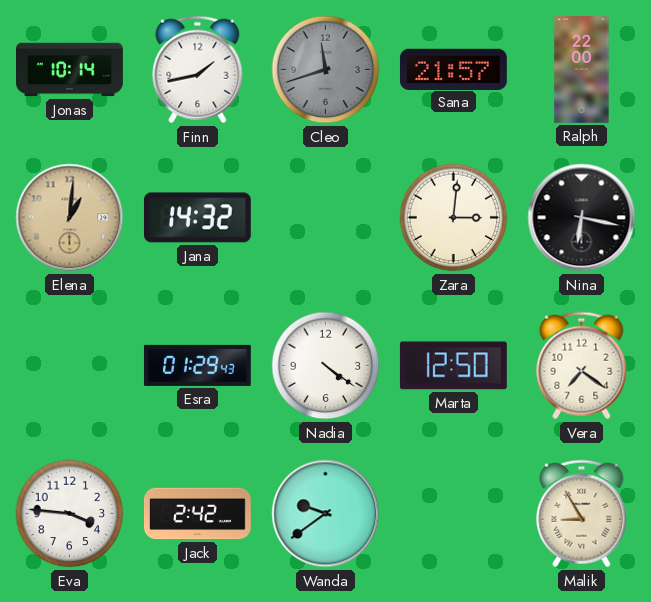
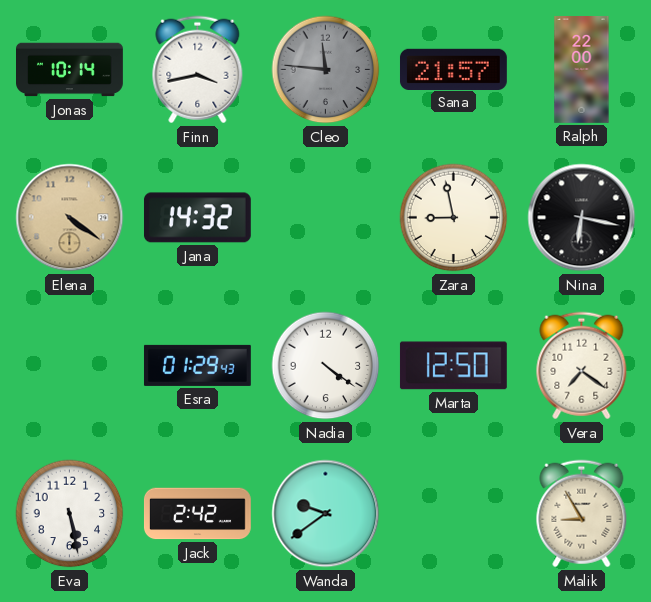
Finn: 1:43 -> 3:43
Cleo: 11:42 -> 11:46
Elena: 1:01 -> 4:21
Zara: 3:01 -> 8:58
Eva: 3:46 -> 5:28
